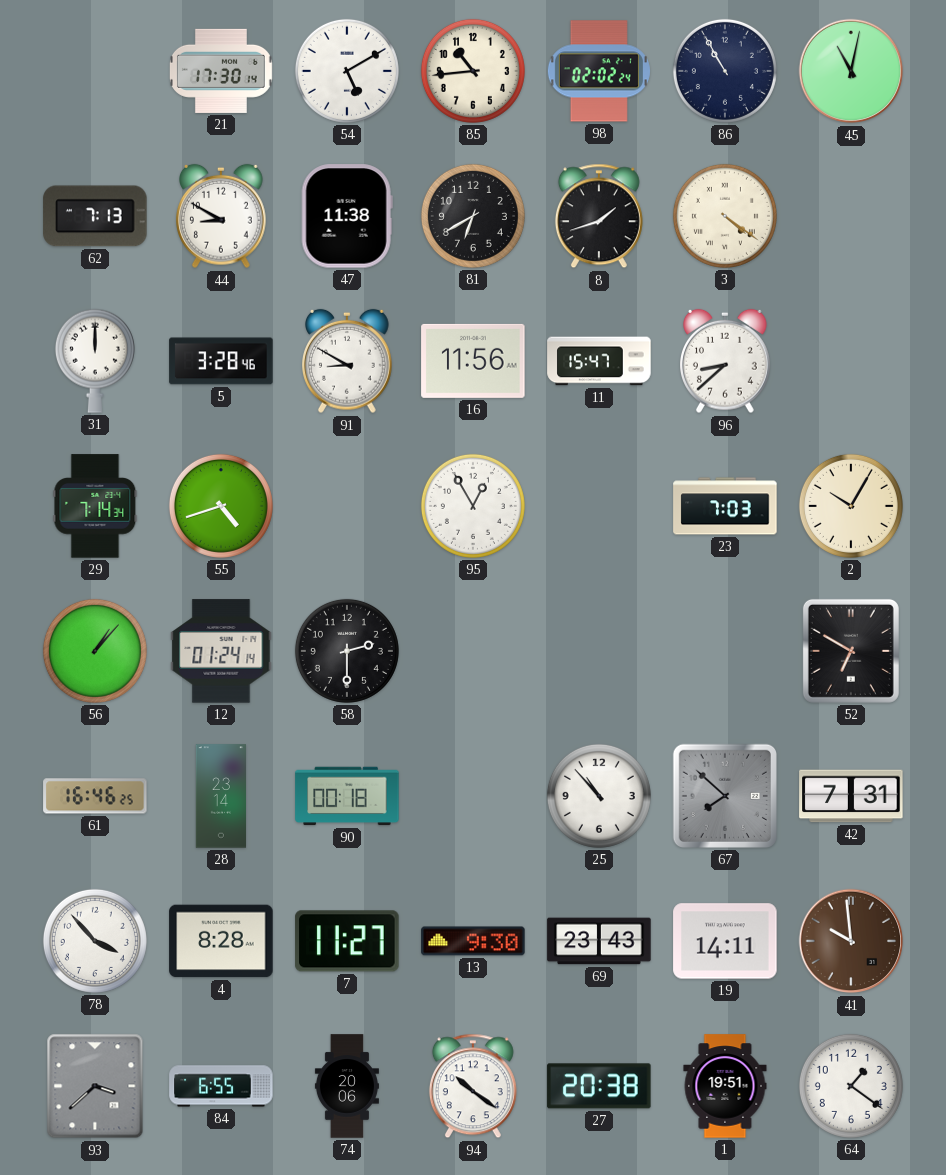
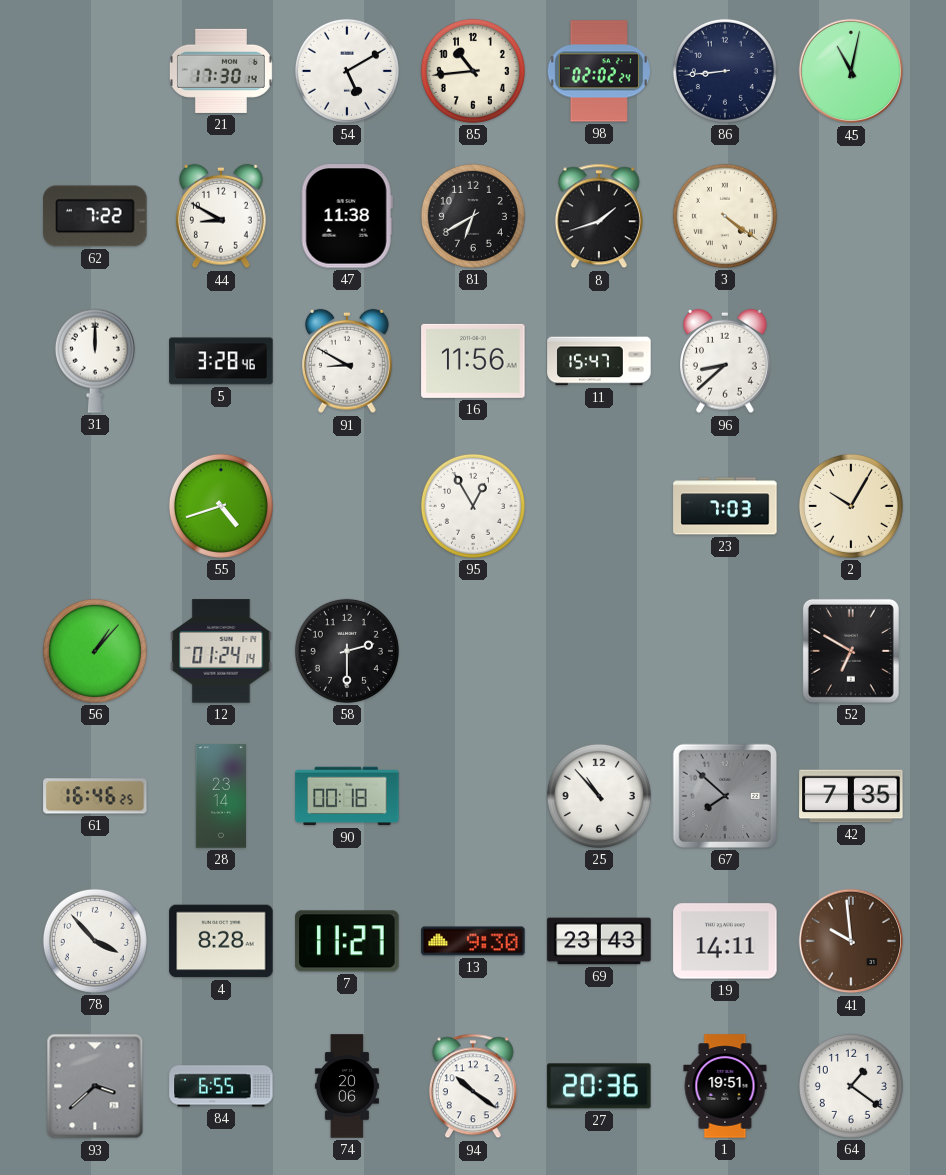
86: 10:55 -> 8:44
62: 7:13 -> 7:22
29: 7:14 -> none
42: 7:31 -> 7:35
27: 20:38 -> 20:36
